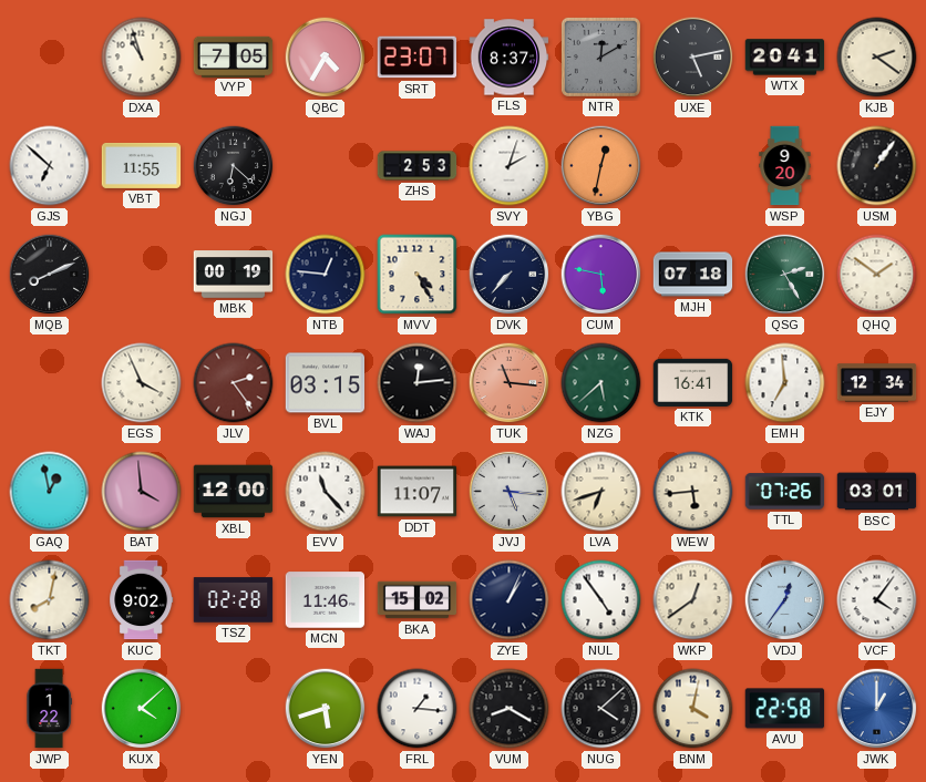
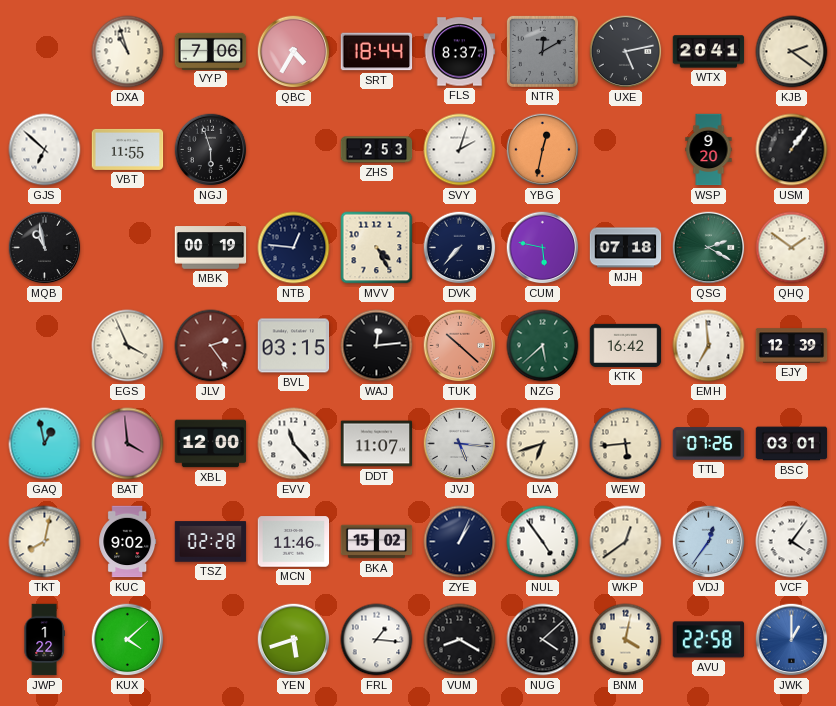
VYP: 7:05 -> 7:06
SRT: 23:07 -> 18:44
NGJ: 6:22 -> 5:57
MQB: 8:11 -> 10:58
QSG: 2:25 -> 2:20
TUK: 11:16 -> 10:22
KTK: 16:41 -> 16:42
EJY: 12:34 -> 12:39
